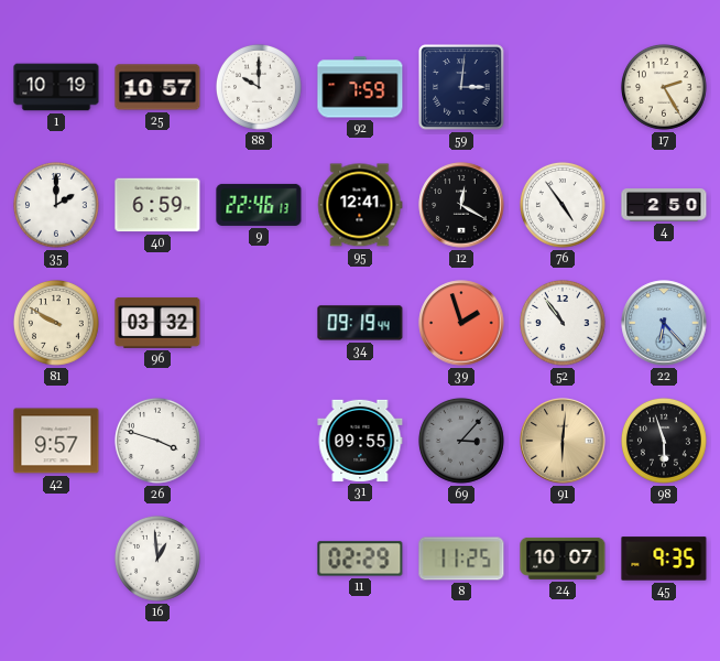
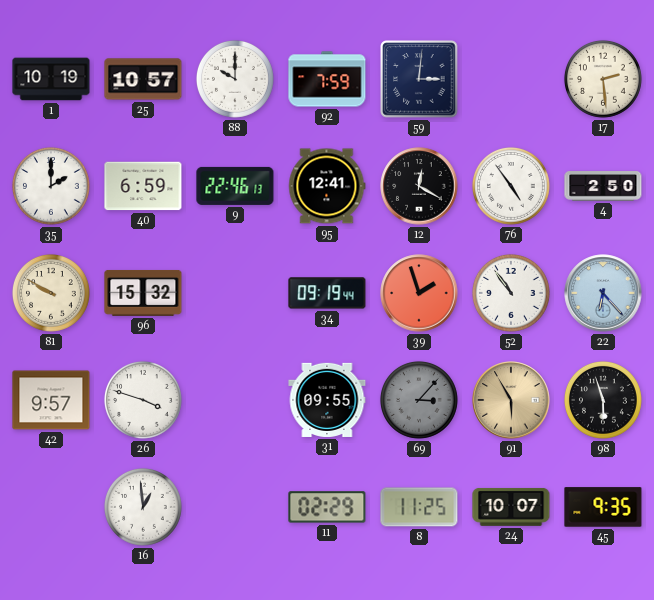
17: 2:25 -> 2:29
96: 03:32 -> 15:32
91: 6:01 -> 5:55
